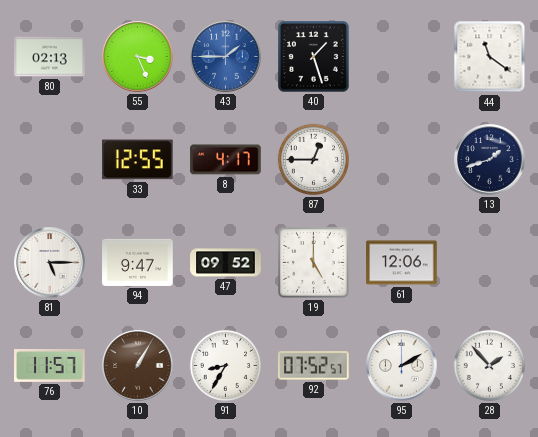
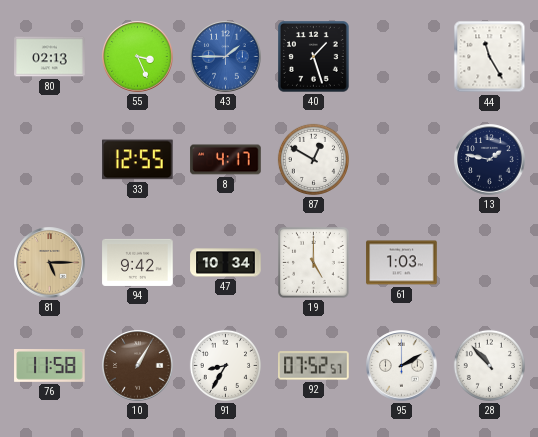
44: 11:21 -> 11:25
87: 12:45 -> 12:50
13: 1:42 -> 1:47
81 dial: white -> champagne
94: 9:47 -> 9:42
47: 09:52 -> 10:34
61: 12:06 -> 1:03
76: 11:57 -> 11:58
28: 1:53 -> 10:53
